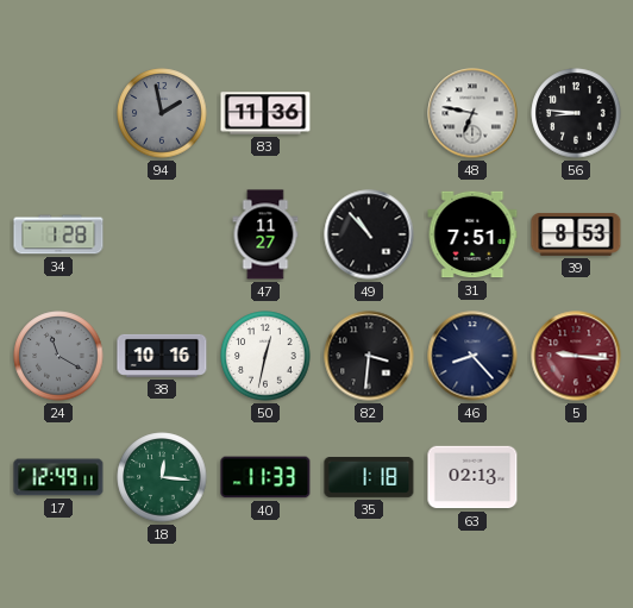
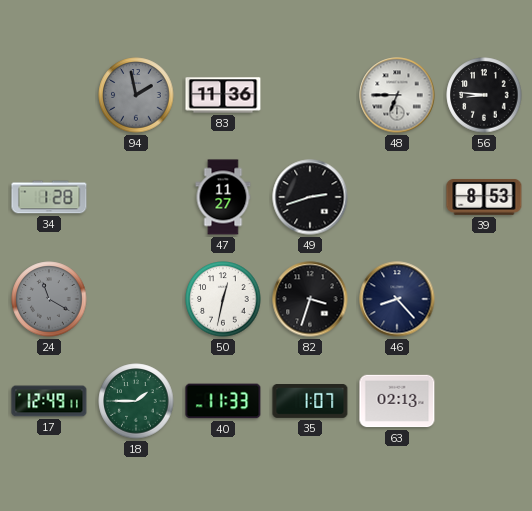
48: 6:47 -> 6:45
49: 10:53 -> 2:42
31: 7:51 -> none
38: 10:16 -> none
82: 3:31 -> 3:33
5: 9:16 -> none
18: 12:16 -> 1:45
35: 1:18 -> 1:07
